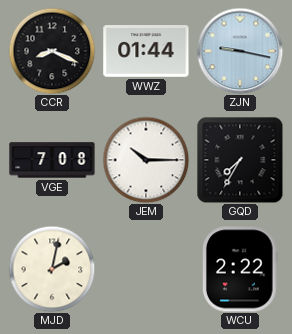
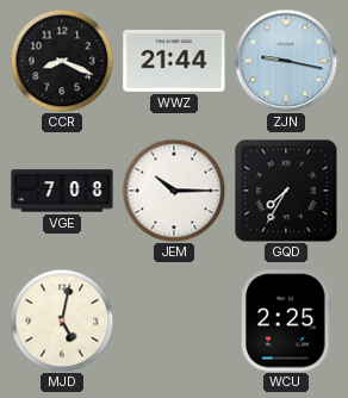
WWZ: 01:44 -> 21:44
MJD: 2:02 -> 5:02
WCU: 2:22 -> 2:25
